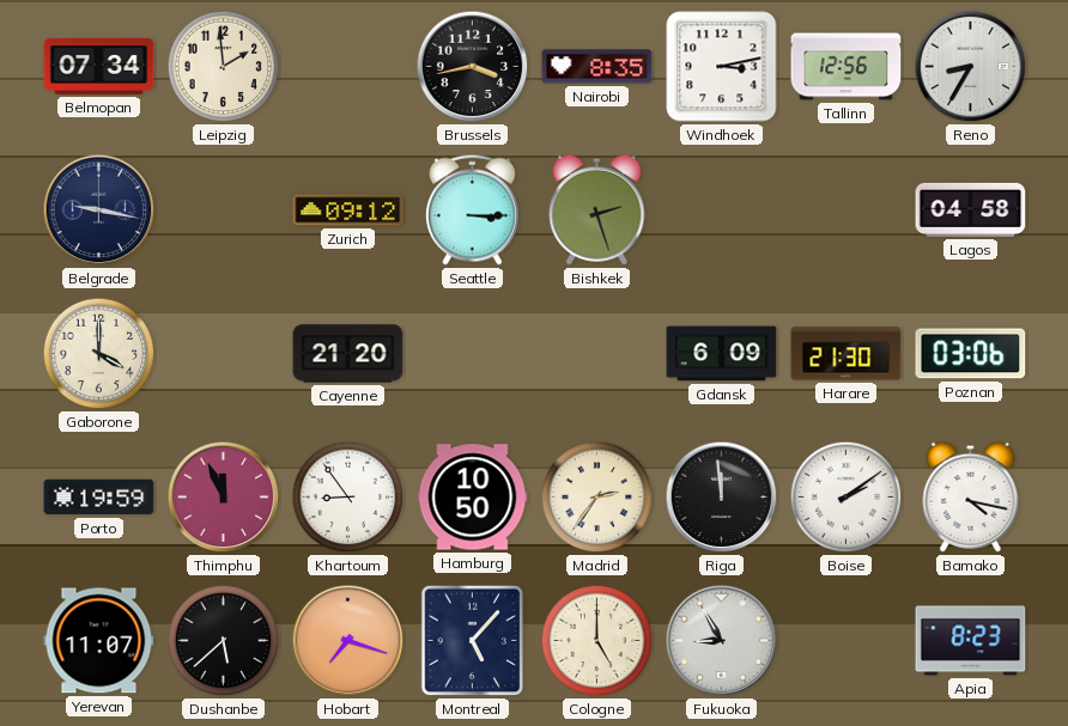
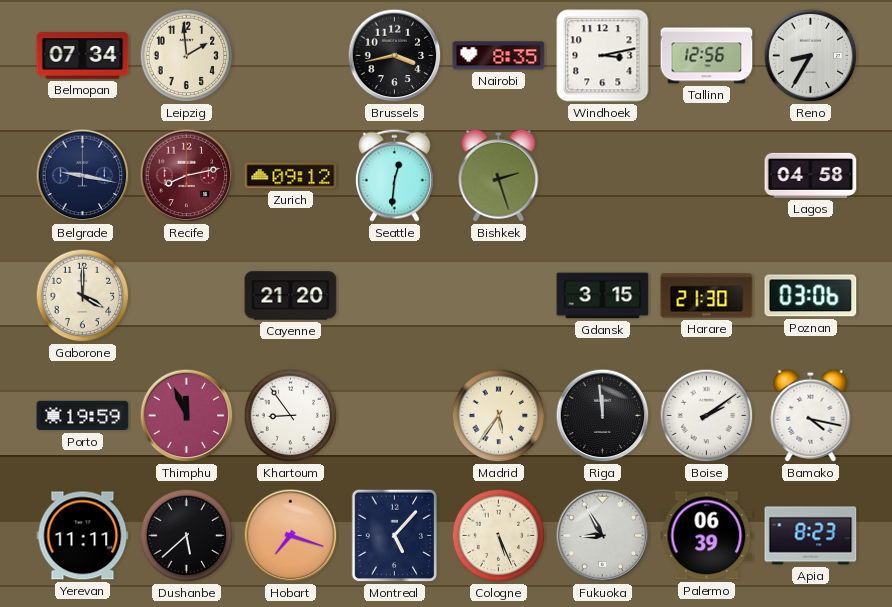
Recife: none -> 8:13
Seattle: 3:15 -> 12:31
Gdansk: 6:09 -> 3:15
Hamburg: 10:50 -> none
Madrid: 2:36 -> 5:36
Yerevan: 11:07 -> 11:11
Cologne: 5:00 -> 5:26
Palermo: none -> 06:39
